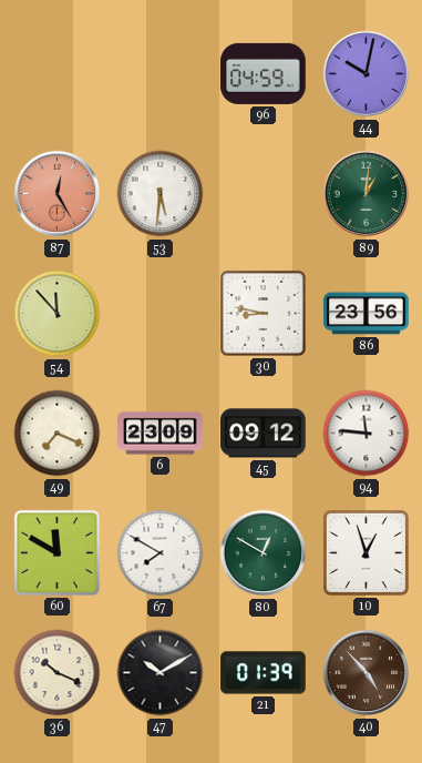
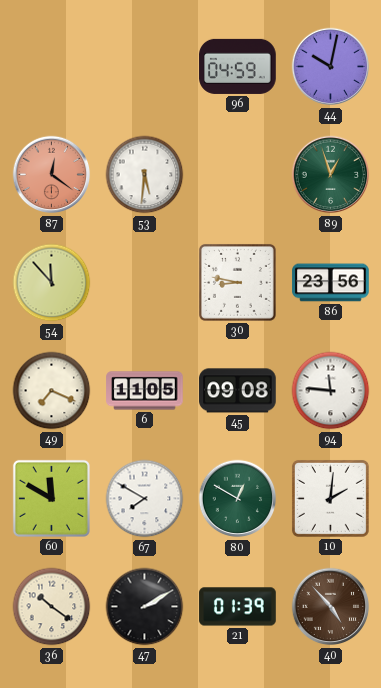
87: 12:25 -> 12:21
89: 1:01 -> 12:57
6: 23:09 -> 11:05
45: 09:12 -> 09:08
10: 12:57 -> 2:01
36: 10:19 -> 10:21
47: 10:10 -> 2:10
